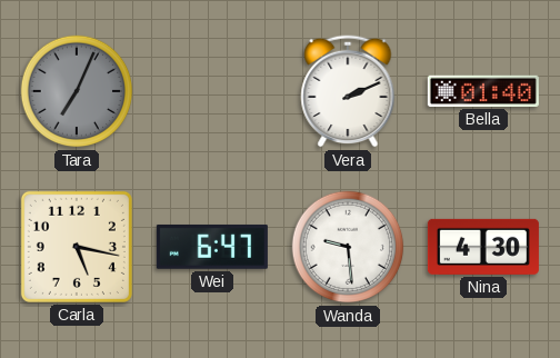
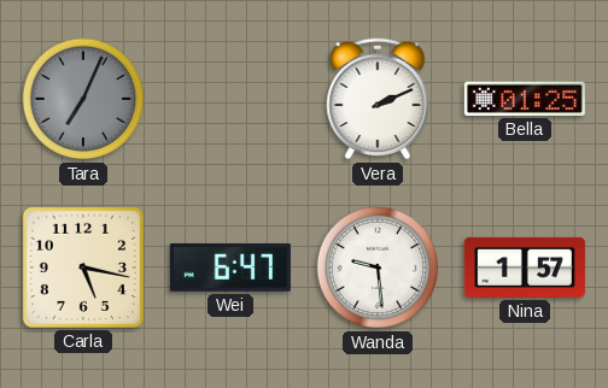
Bella: 01:40 -> 01:25
Nina: 4:30 -> 1:57
